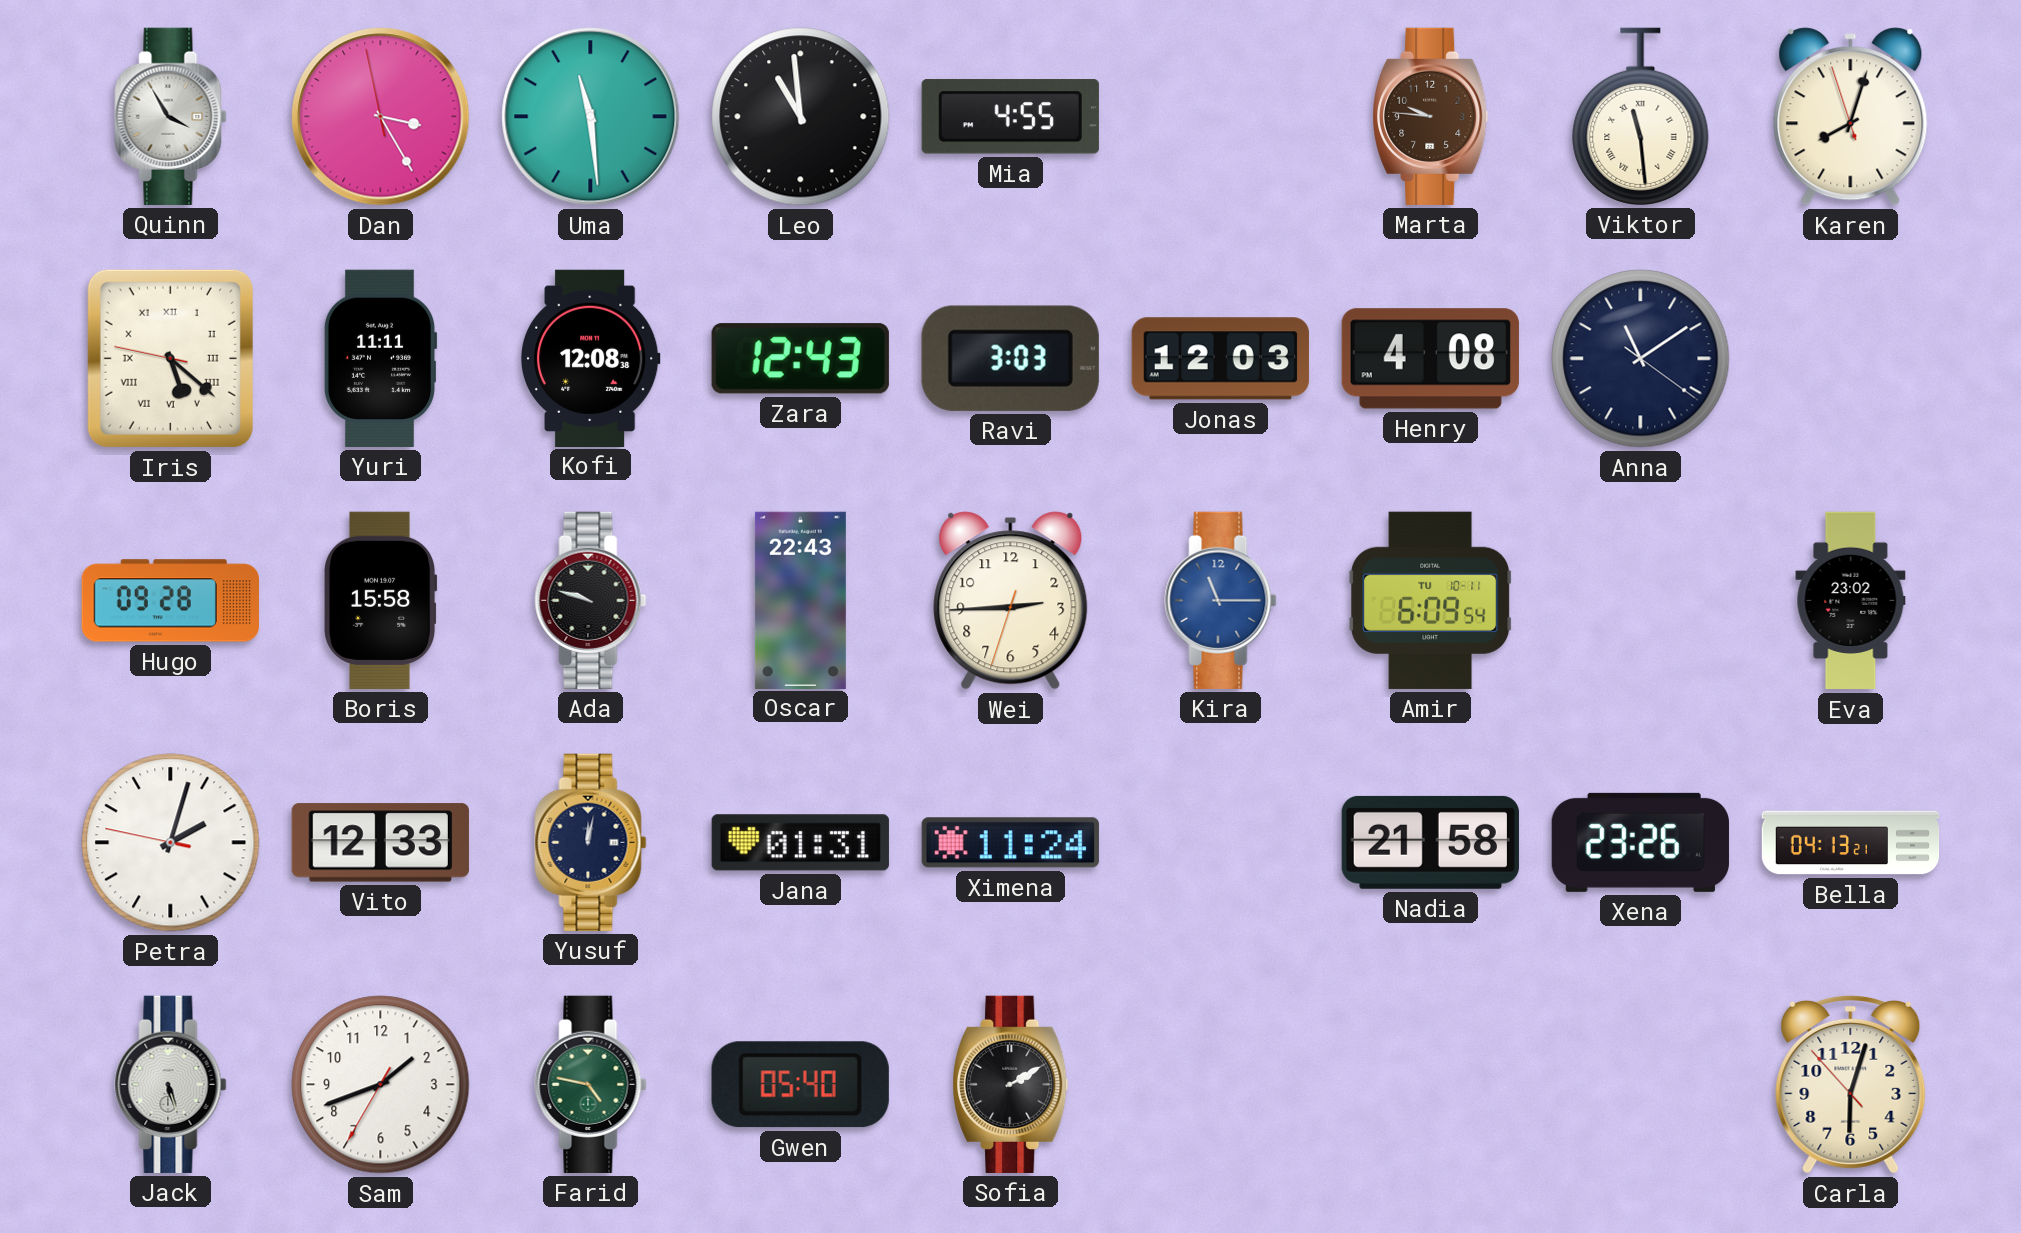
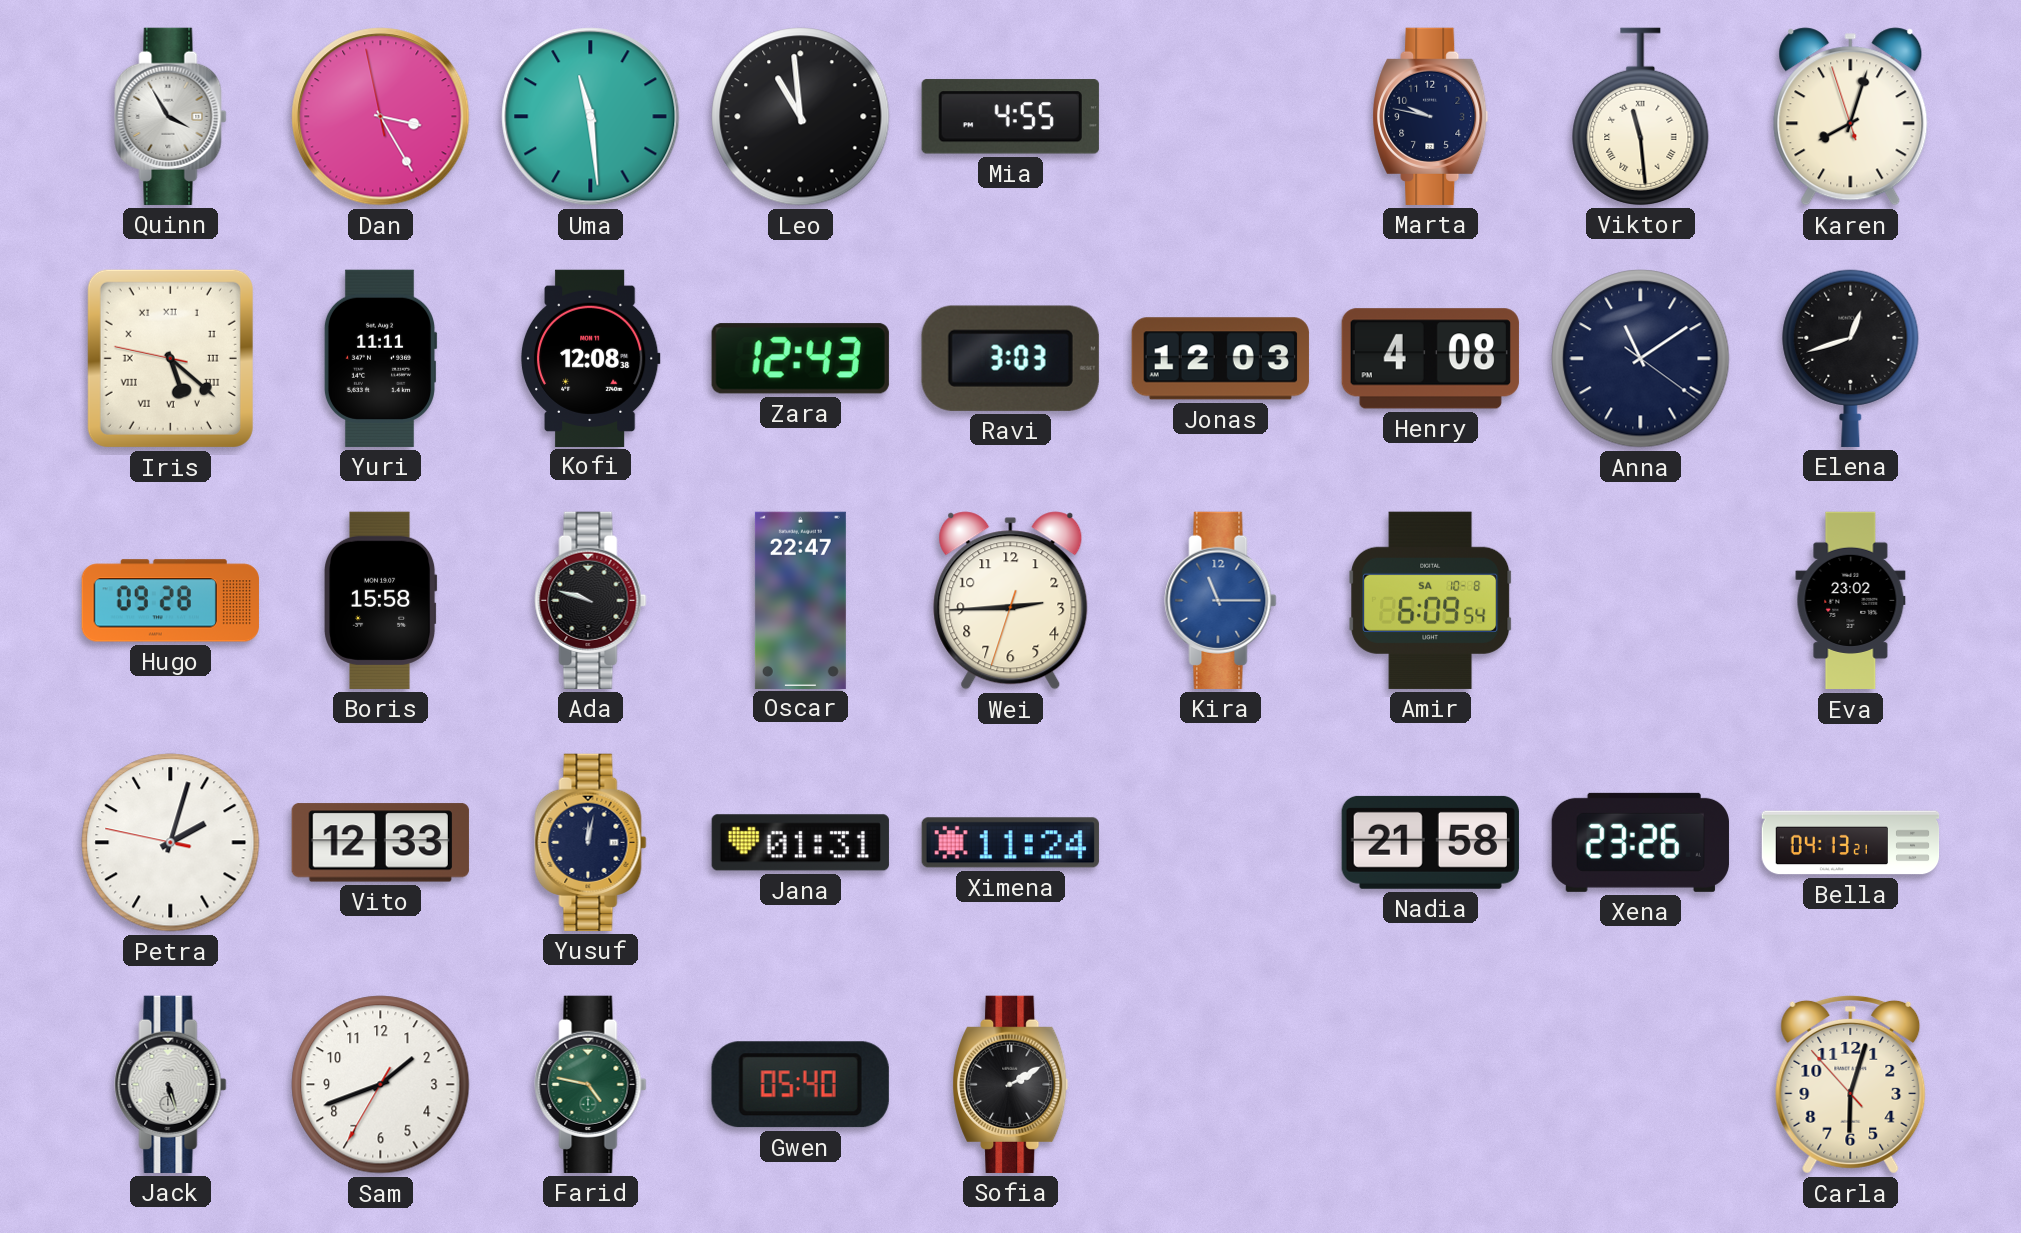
Marta: 9:46 -> 9:47
Marta dial: brown -> navy
Elena: none -> 12:42
Oscar: 22:43 -> 22:47
Amir date: TU 10-11 -> SA 10-8
